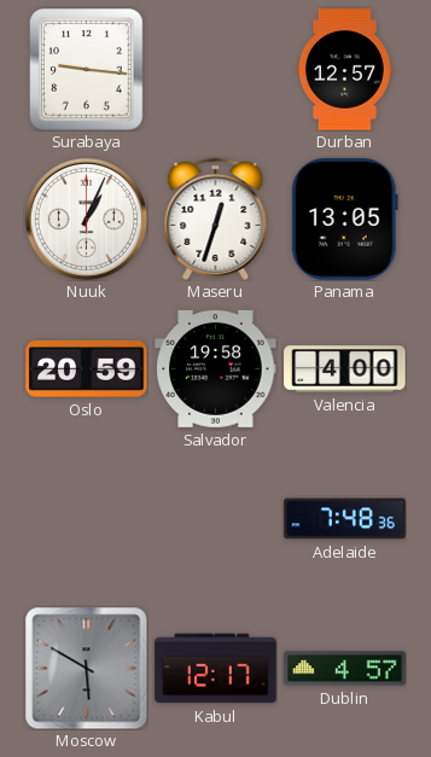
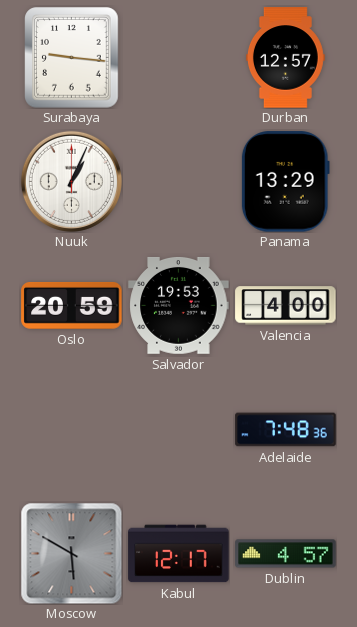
Maseru: 12:33 -> none
Panama: 13:05 -> 13:29
Salvador: 19:58 -> 19:53
